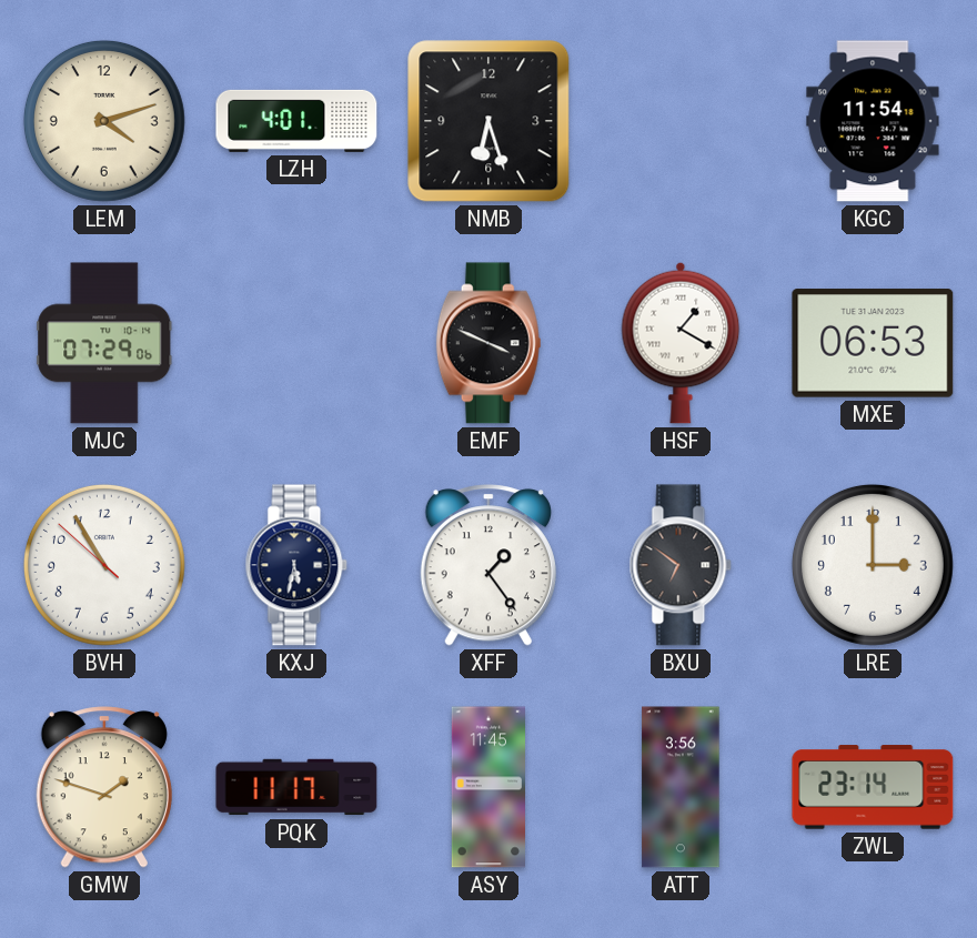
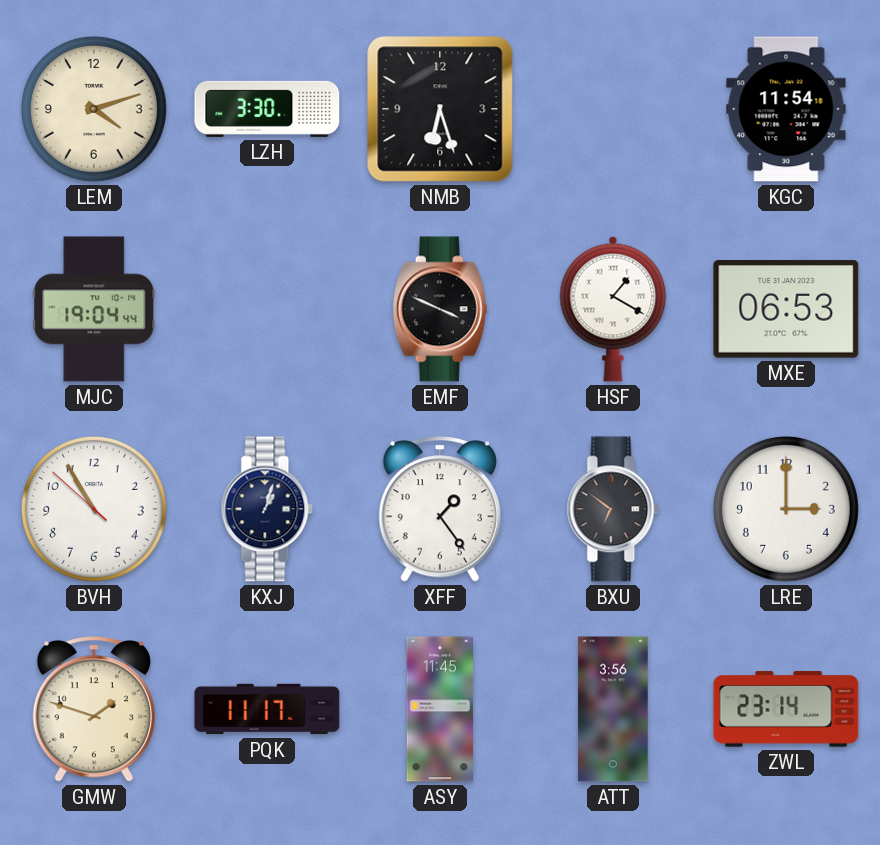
LZH: 4:01 -> 3:30
MJC: 07:29 -> 19:04
KXJ: 5:32 -> 1:03
